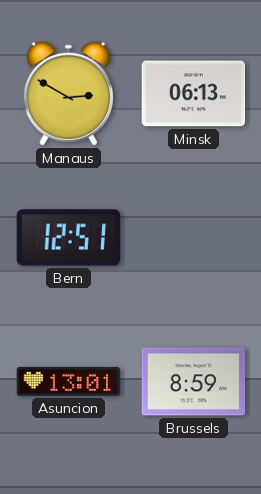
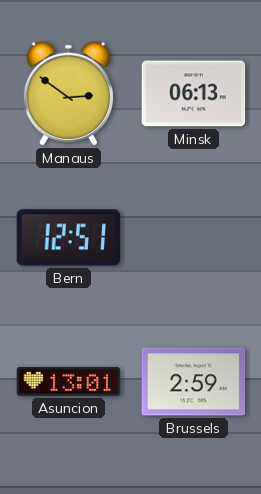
Manaus: 2:50 -> 2:51
Brussels: 8:59 -> 2:59
